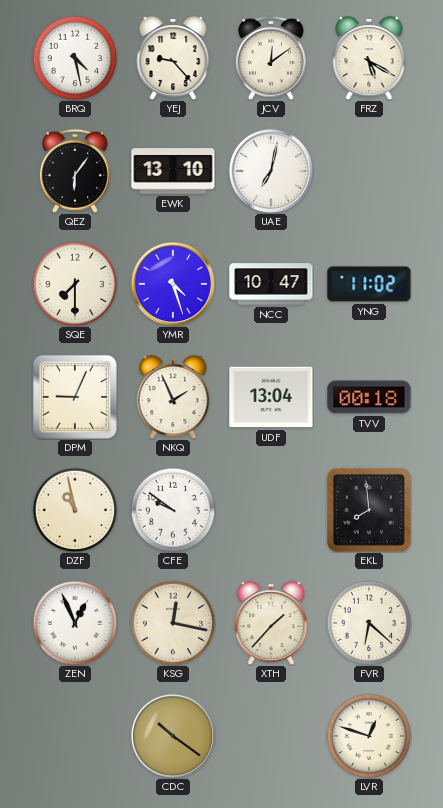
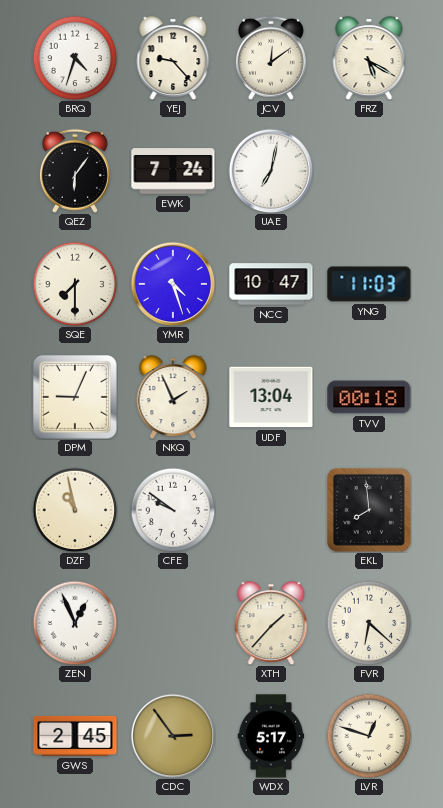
BRQ: 4:28 -> 4:33
EWK: 13:10 -> 7:24
YNG: 11:02 -> 11:03
KSG: 12:17 -> none
GWS: none -> 2:45
CDC: 10:21 -> 2:54
WDX: none -> 5:17
